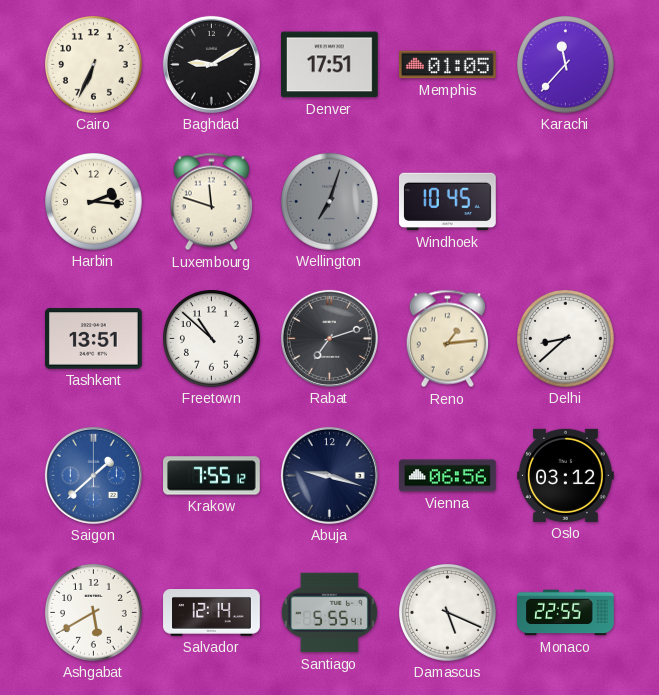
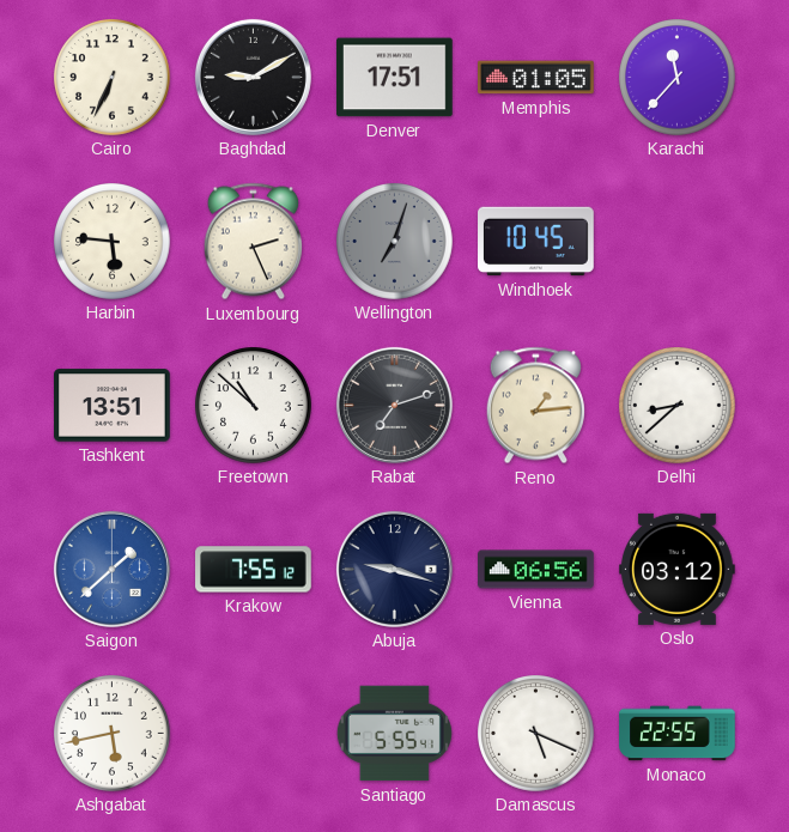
Harbin: 2:16 -> 5:46
Luxembourg: 11:48 -> 2:26
Ashgabat: 5:40 -> 5:43
Salvador: 12:14 -> none
